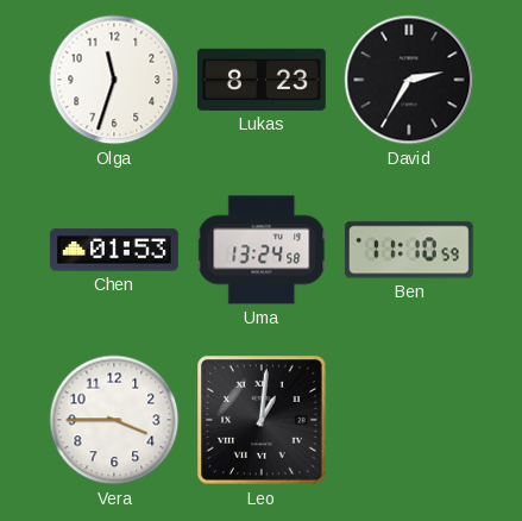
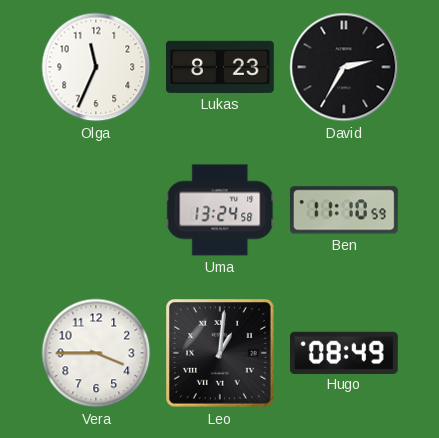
Olga: 11:33 -> 11:34
Chen: 01:53 -> none
Hugo: none -> 08:49
